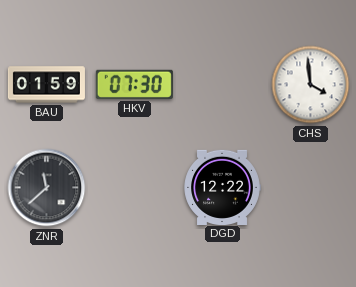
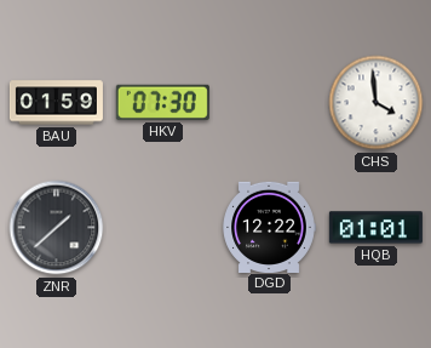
ZNR: 11:38 -> 1:38
HQB: none -> 01:01
